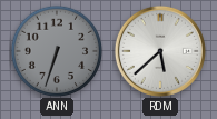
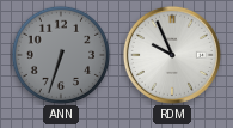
RDM: 5:38 -> 9:56
